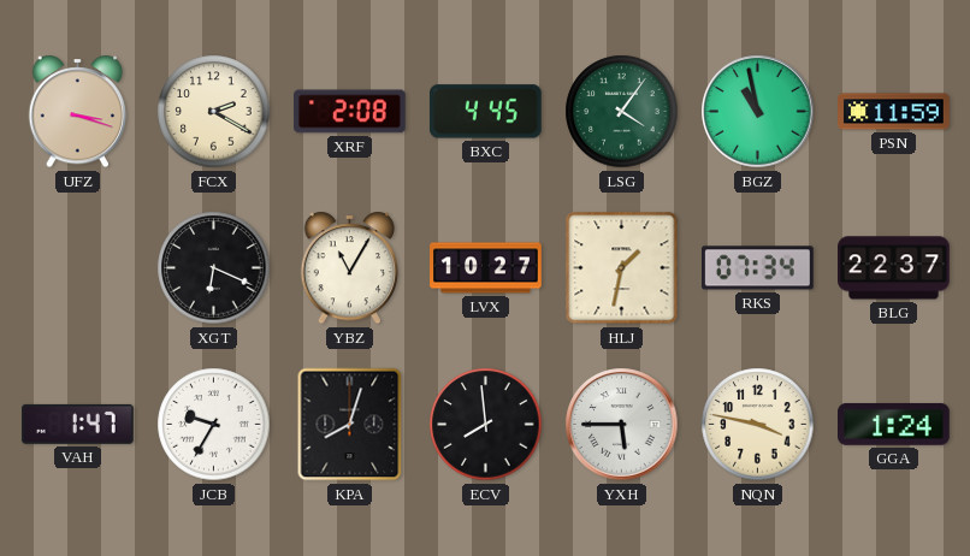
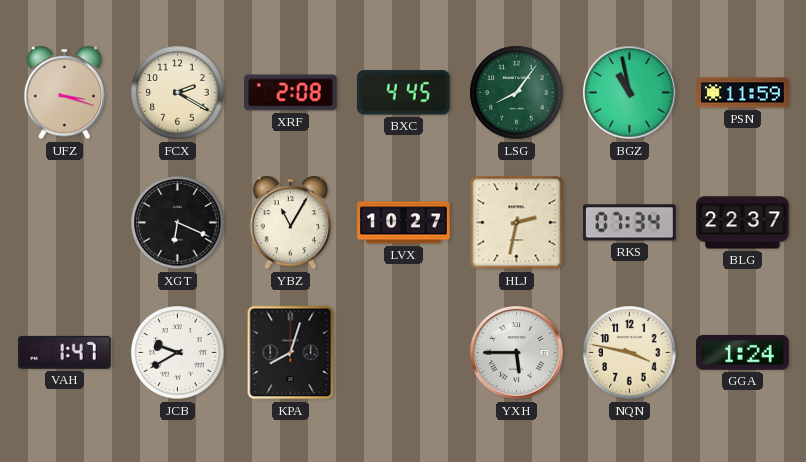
LSG: 4:06 -> 8:06
HLJ: 1:32 -> 2:32
JCB: 9:35 -> 9:40
ECV: 7:59 -> none
